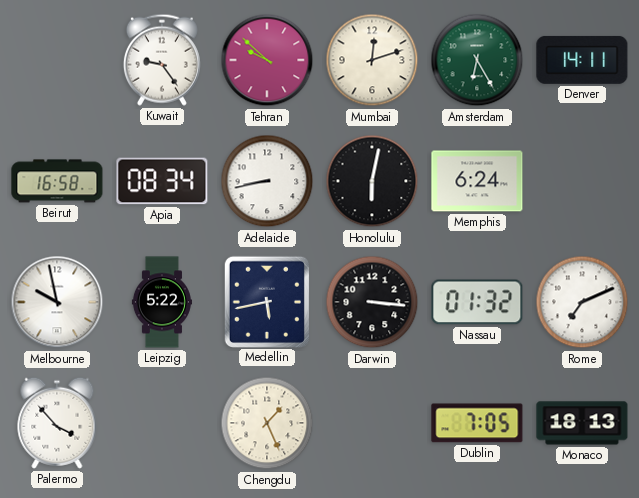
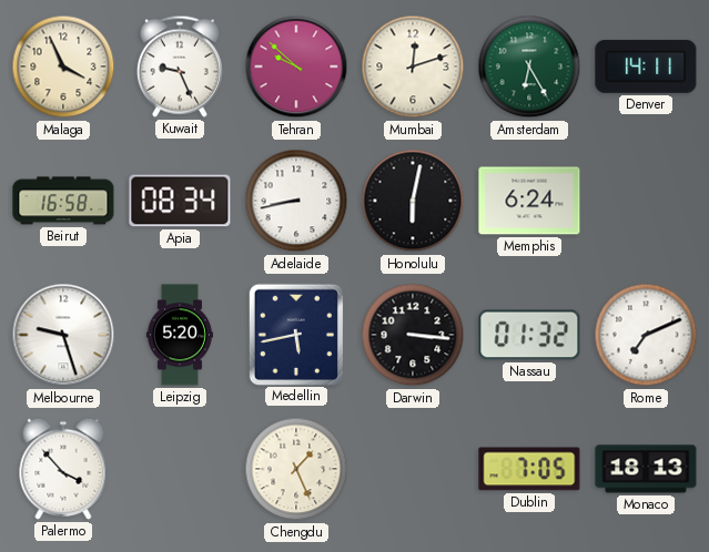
Malaga: none -> 3:56
Kuwait: 9:24 -> 9:26
Melbourne: 9:58 -> 9:27
Leipzig: 5:22 -> 5:20
